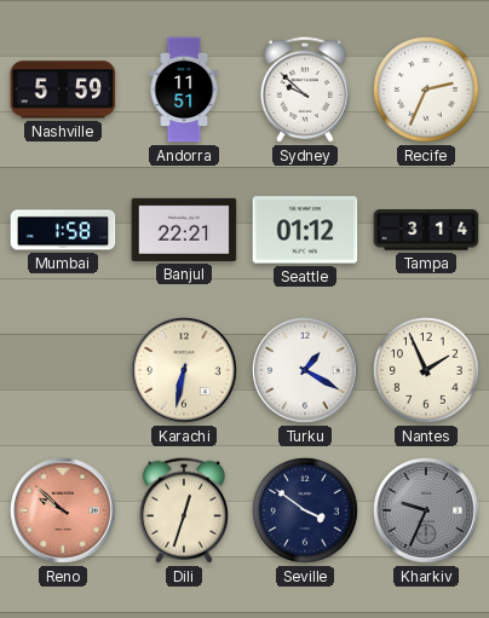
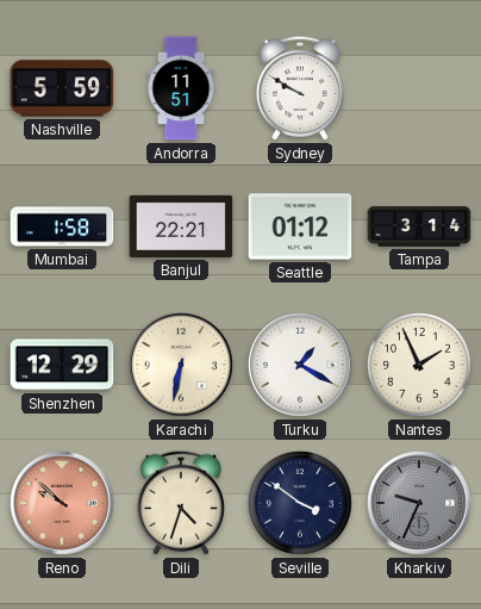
Sydney: 9:52 -> 9:50
Recife: 2:34 -> none
Shenzhen: none -> 12:29
Dili: 12:33 -> 4:33
